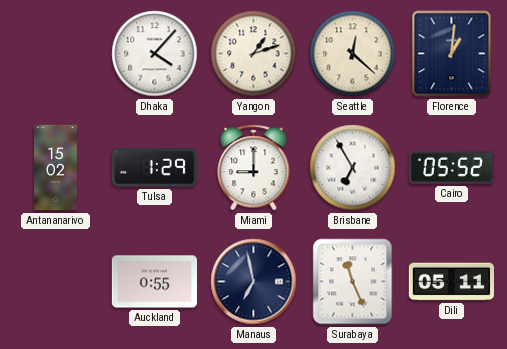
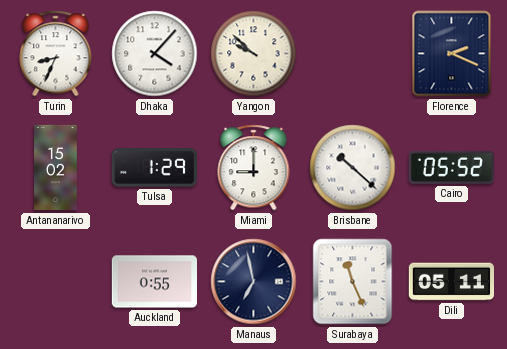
Turin: none -> 8:34
Yangon: 1:12 -> 9:52
Seattle: 12:22 -> none
Florence: 1:01 -> 2:19
Brisbane: 6:55 -> 10:22
